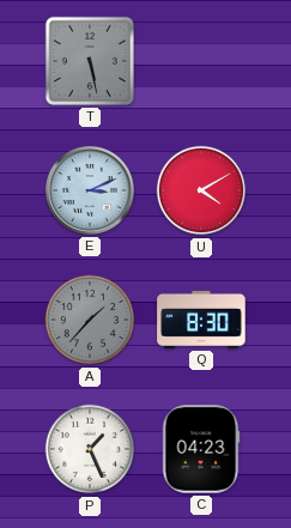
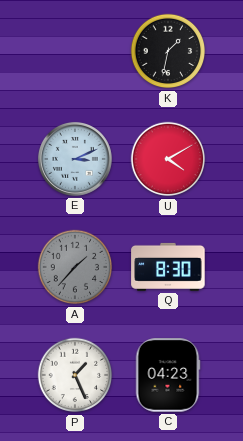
T: 5:28 -> none
K: none -> 1:32
